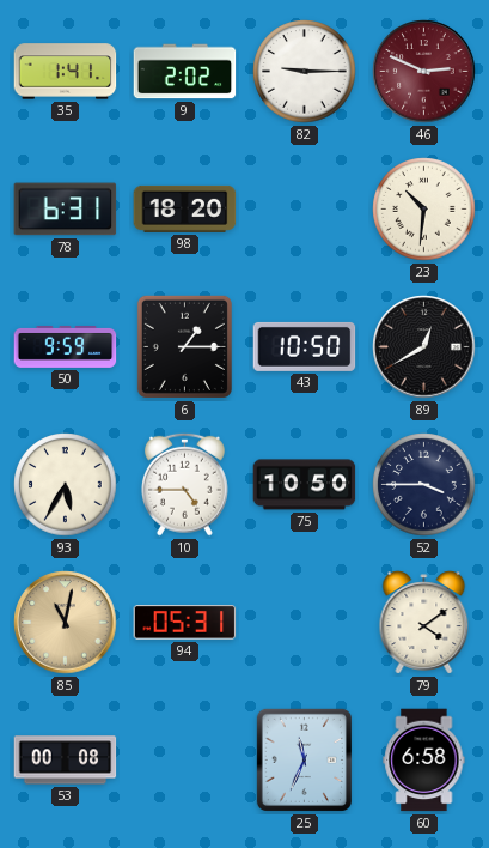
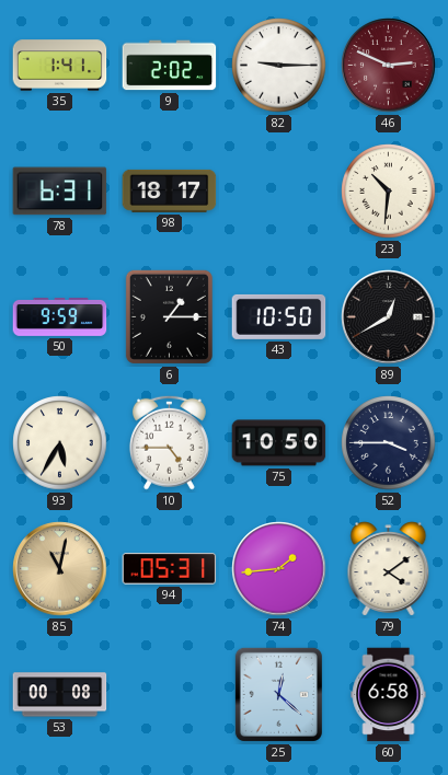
98: 18:20 -> 18:17
74: none -> 1:44
25: 11:34 -> 12:22
